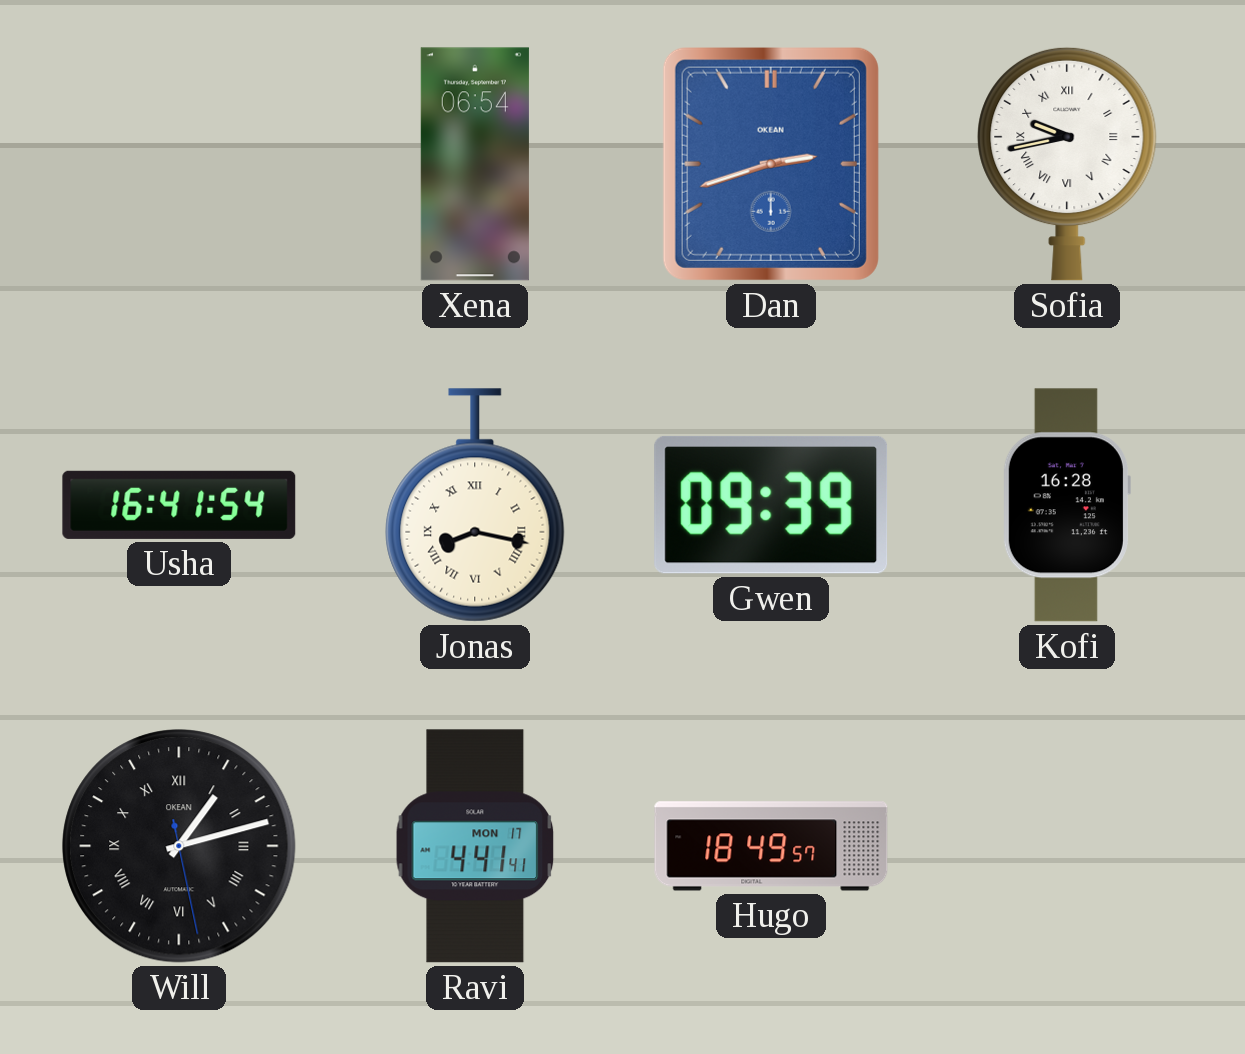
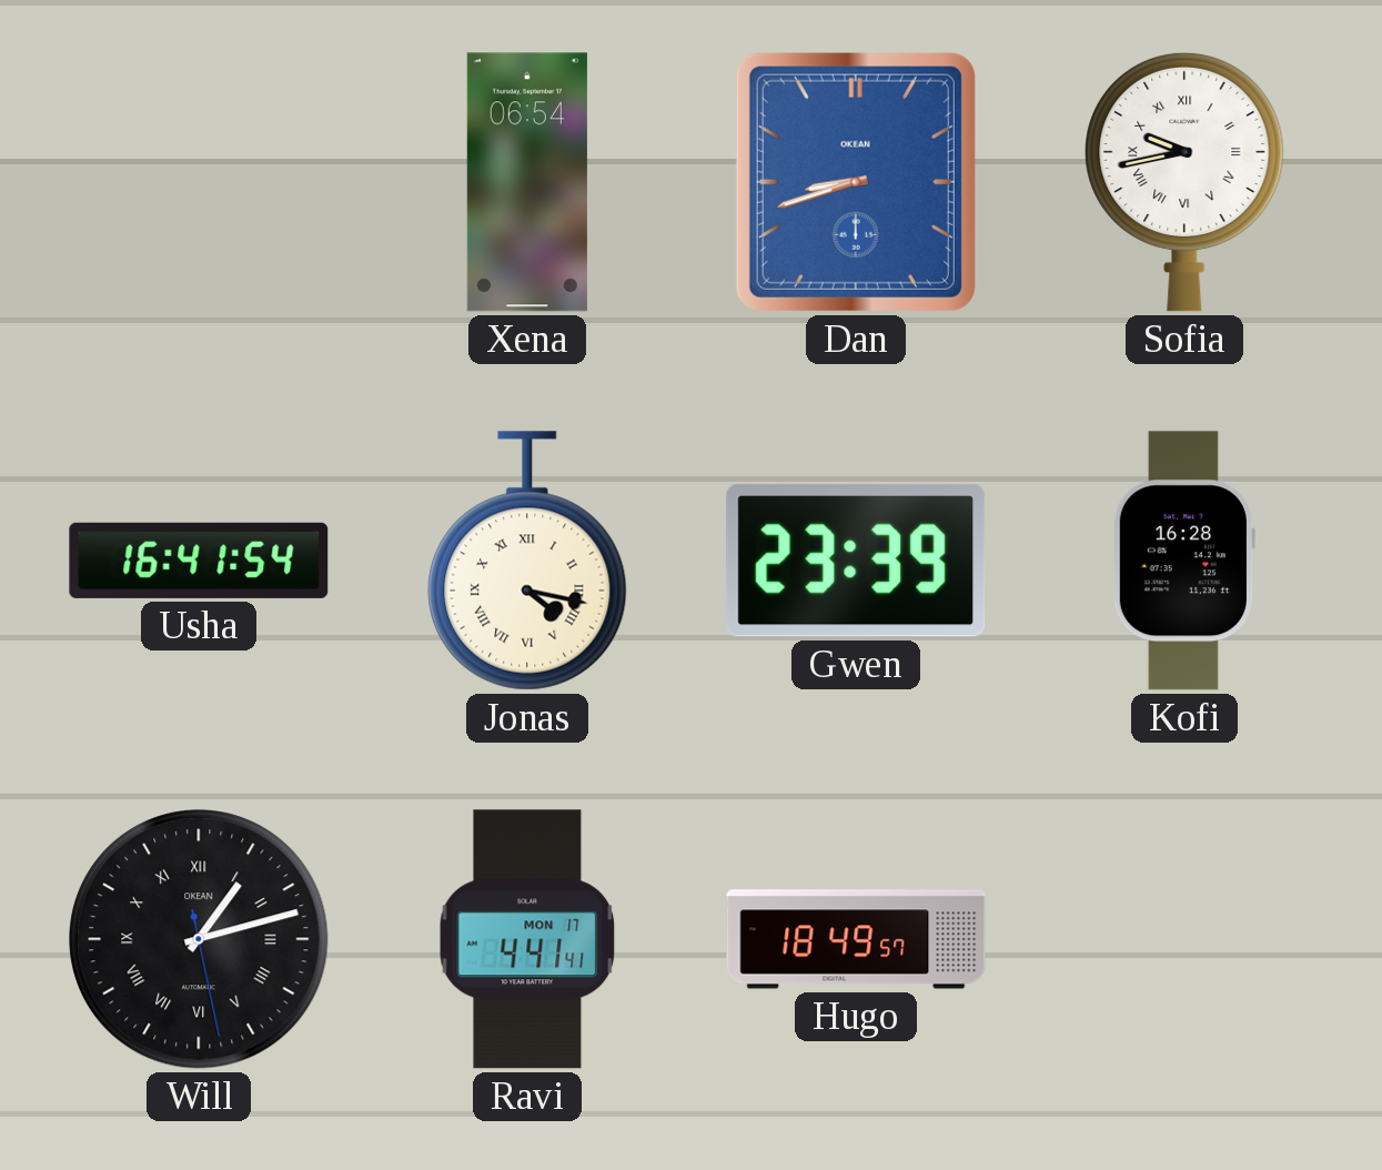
Dan: 2:42 -> 8:42
Jonas: 8:17 -> 4:17
Gwen: 09:39 -> 23:39
